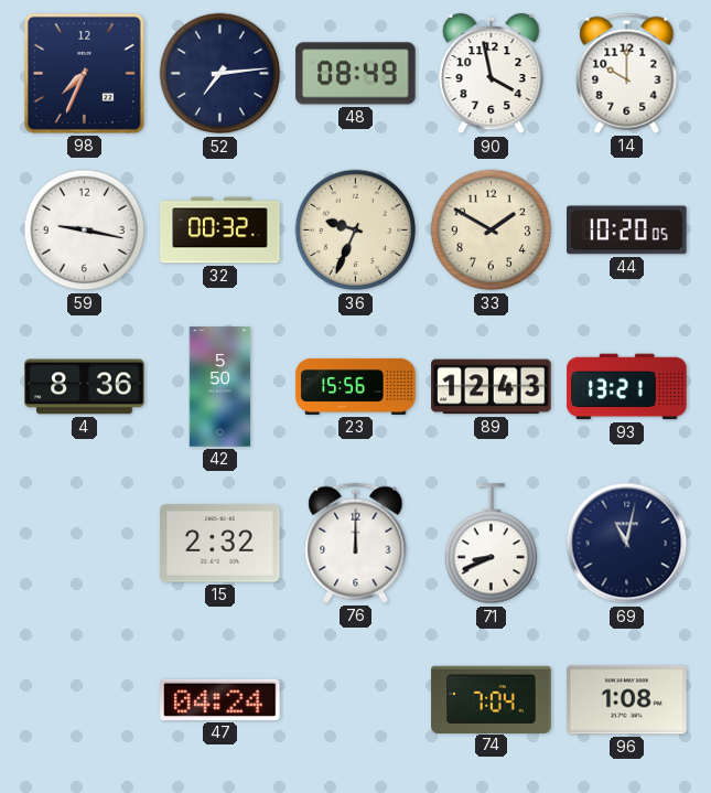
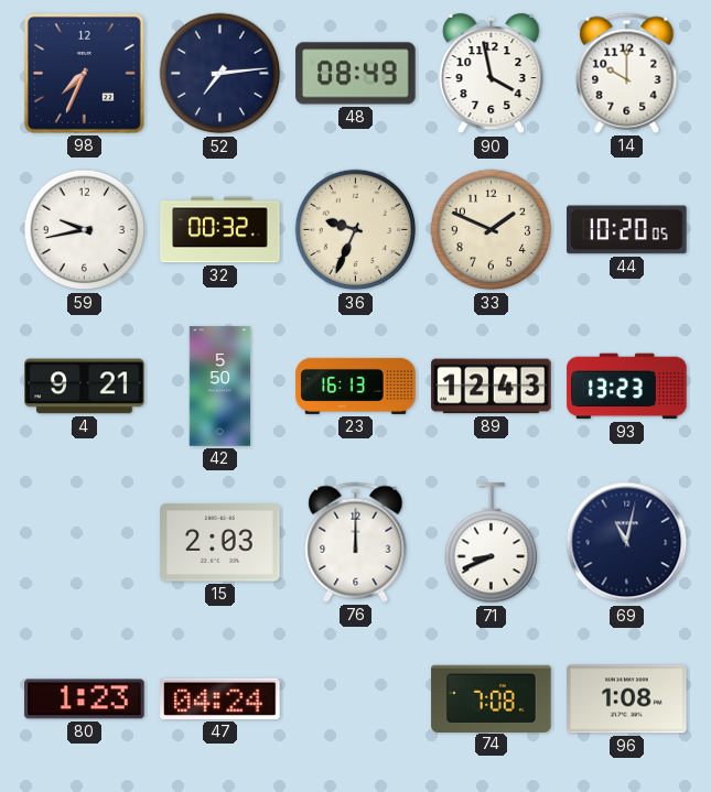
59: 9:17 -> 9:43
33: 1:50 -> 1:49
4: 8:36 -> 9:21
23: 15:56 -> 16:13
93: 13:21 -> 13:23
15: 2:32 -> 2:03
80: none -> 1:23
74: 7:04 -> 7:08
